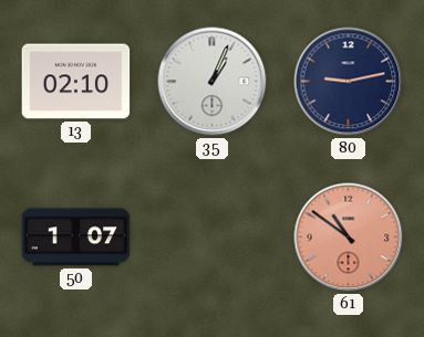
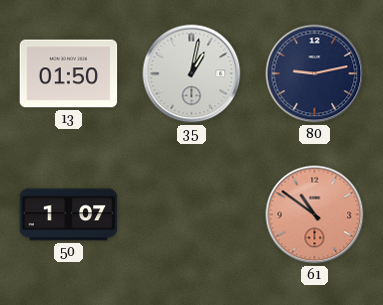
13: 02:10 -> 01:50
35: 1:04 -> 1:02
